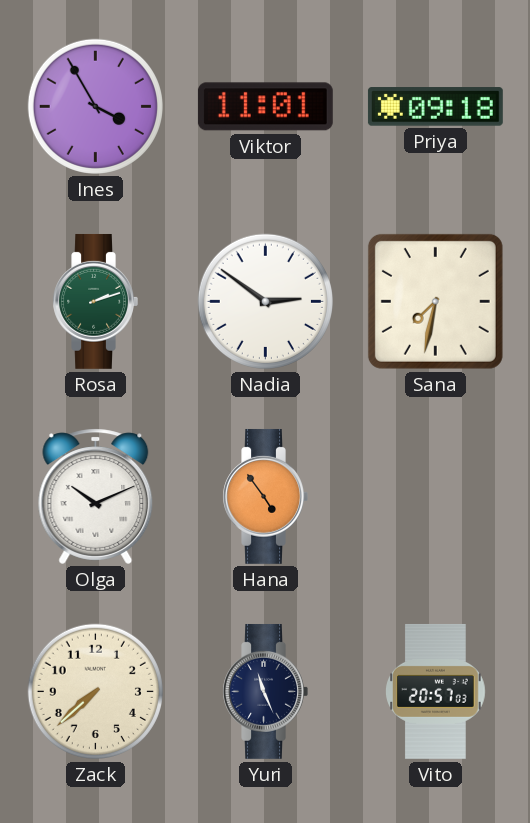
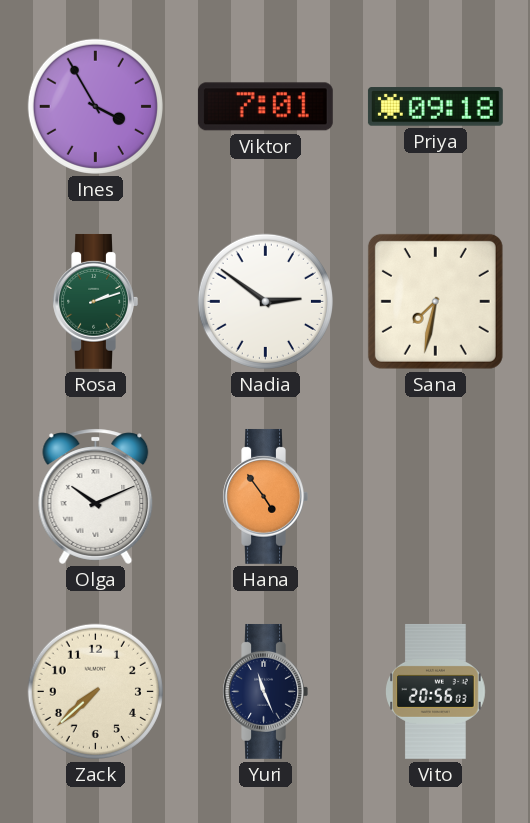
Viktor: 11:01 -> 7:01
Vito: 20:57 -> 20:56
